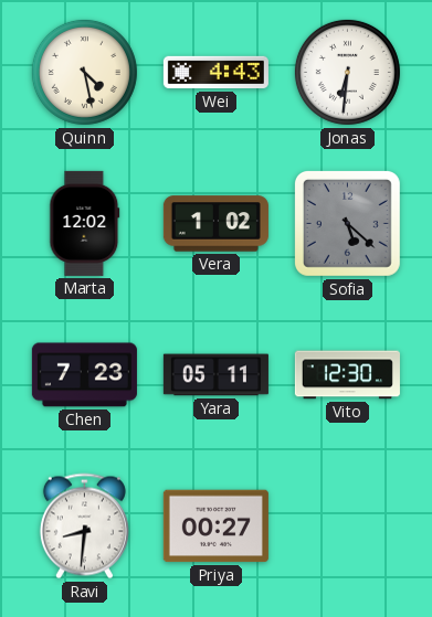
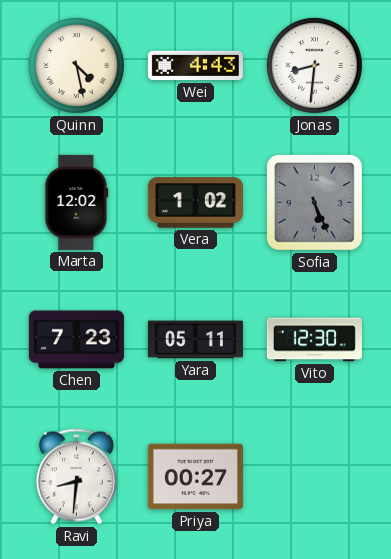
Jonas: 6:31 -> 8:31
Sofia: 5:22 -> 5:26
